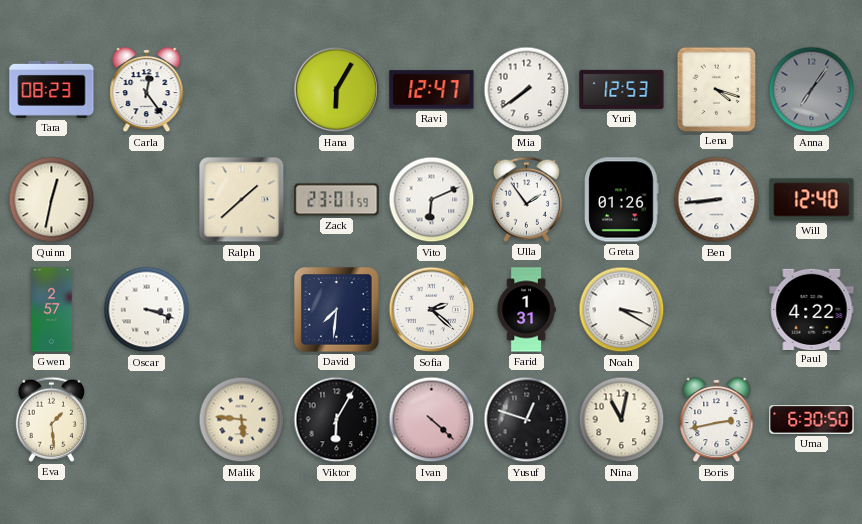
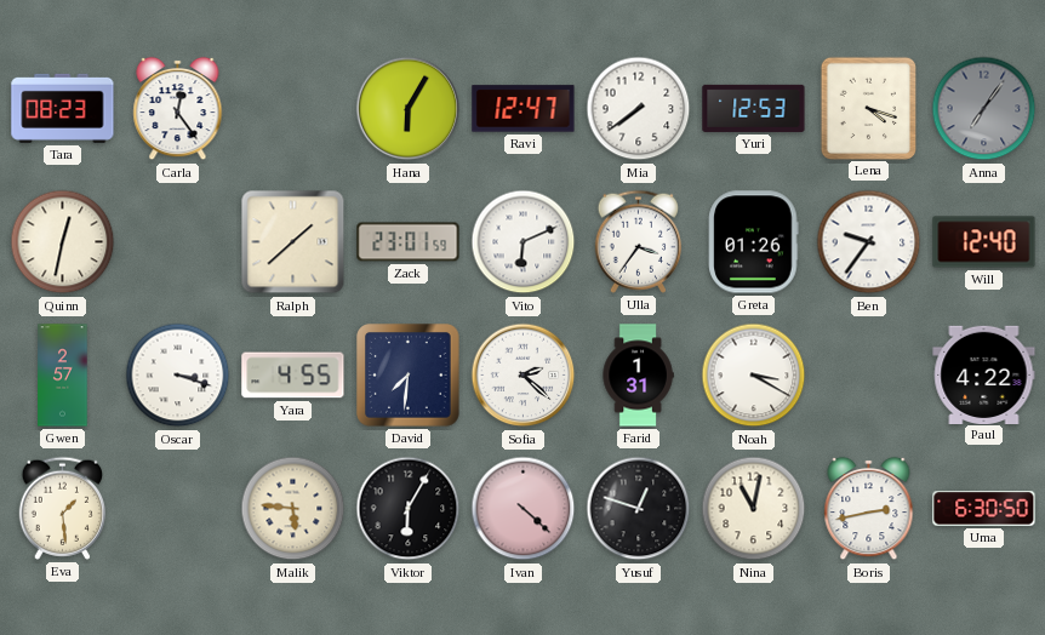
Ulla: 1:54 -> 3:36
Ben: 8:44 -> 9:36
Yara: none -> 4:55
